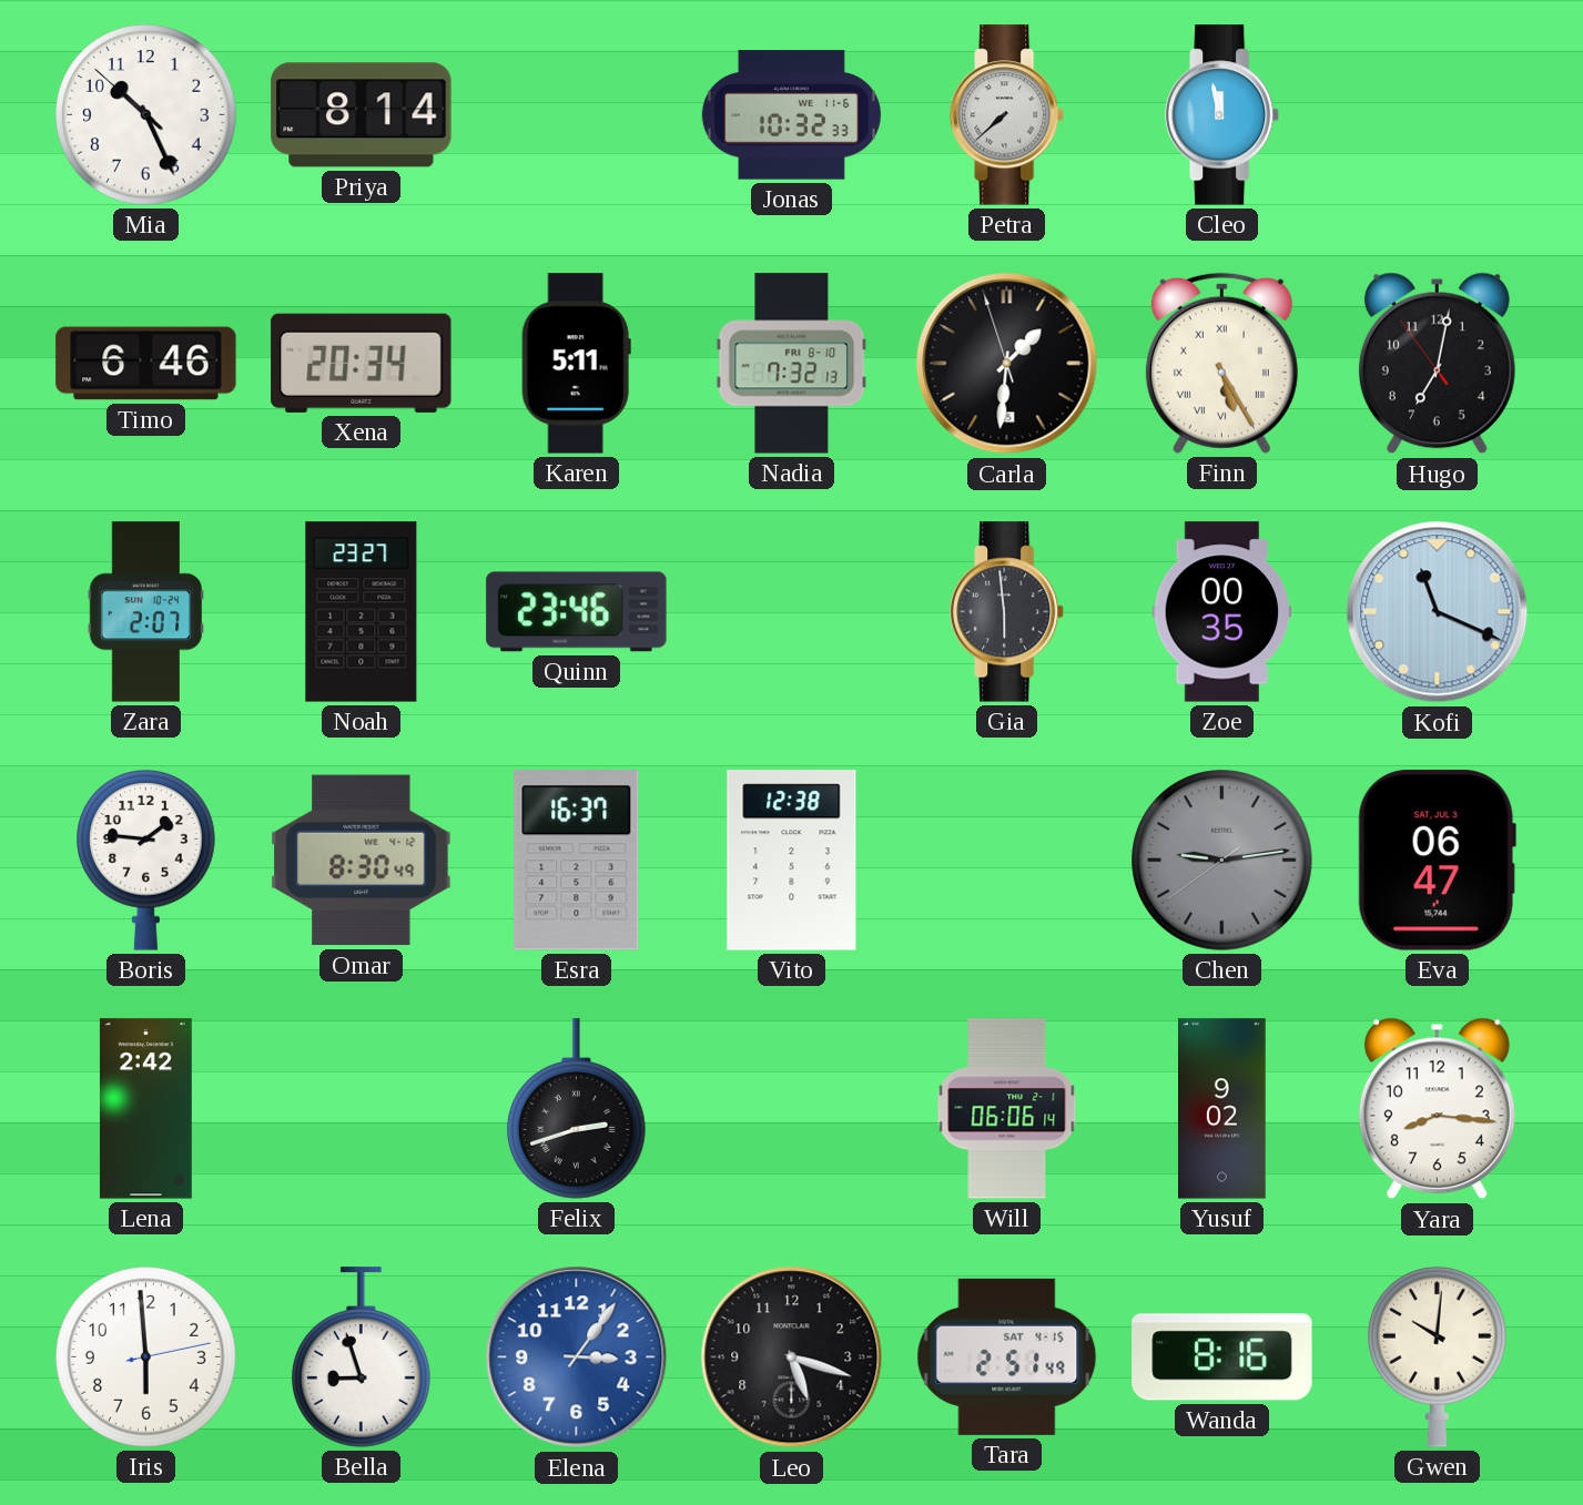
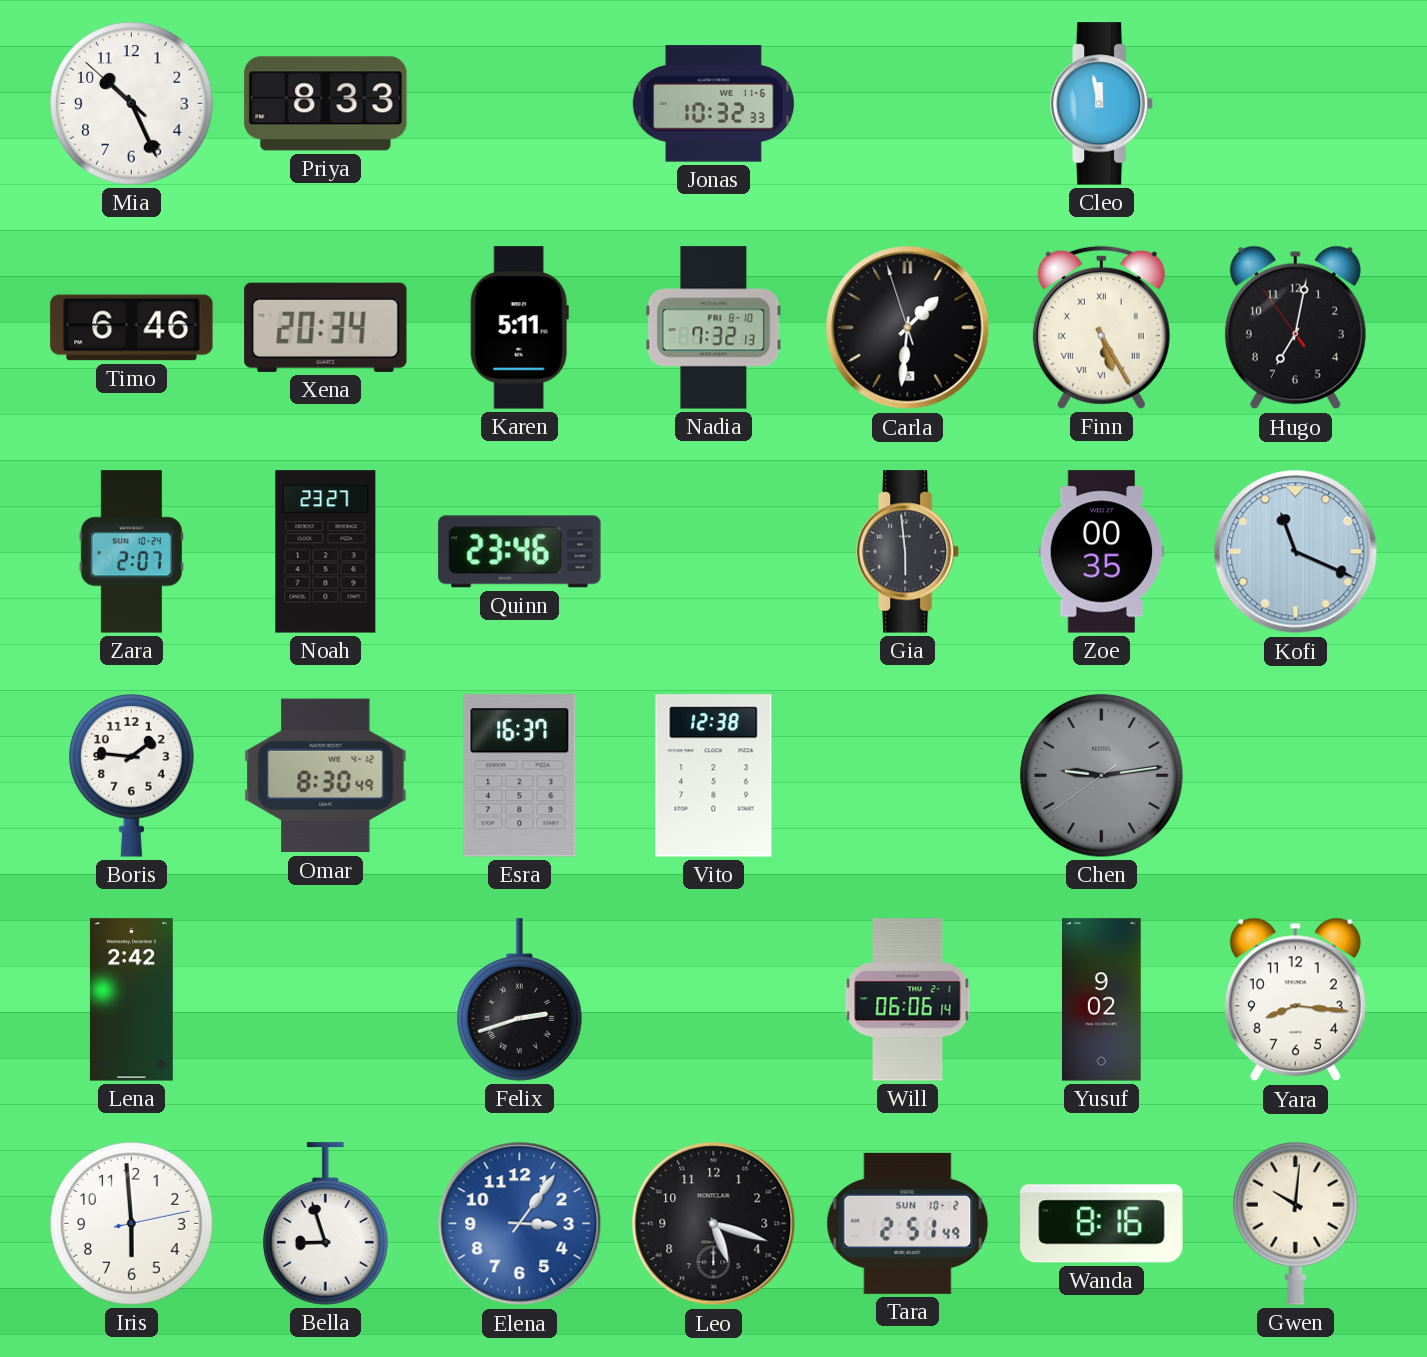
Priya: 8:14 -> 8:33
Petra: 7:38 -> none
Eva: 06:47 -> none
Tara date: SAT 4-15 -> SUN 10-2
